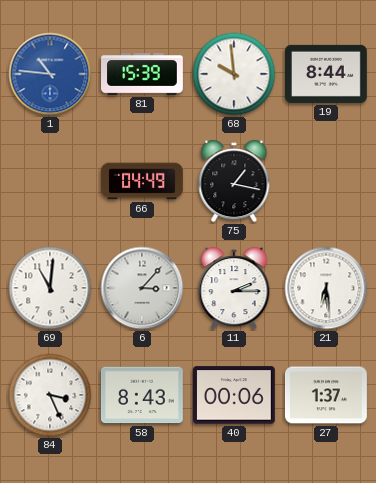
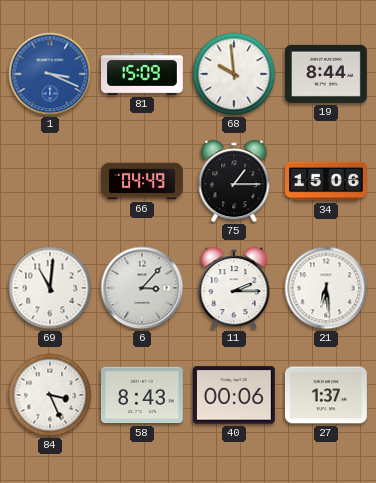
1: 10:46 -> 3:19
81: 15:39 -> 15:09
75: 1:17 -> 1:15
34: none -> 15:06
